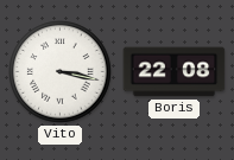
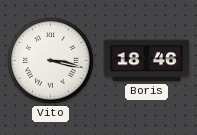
Boris: 22:08 -> 18:46
